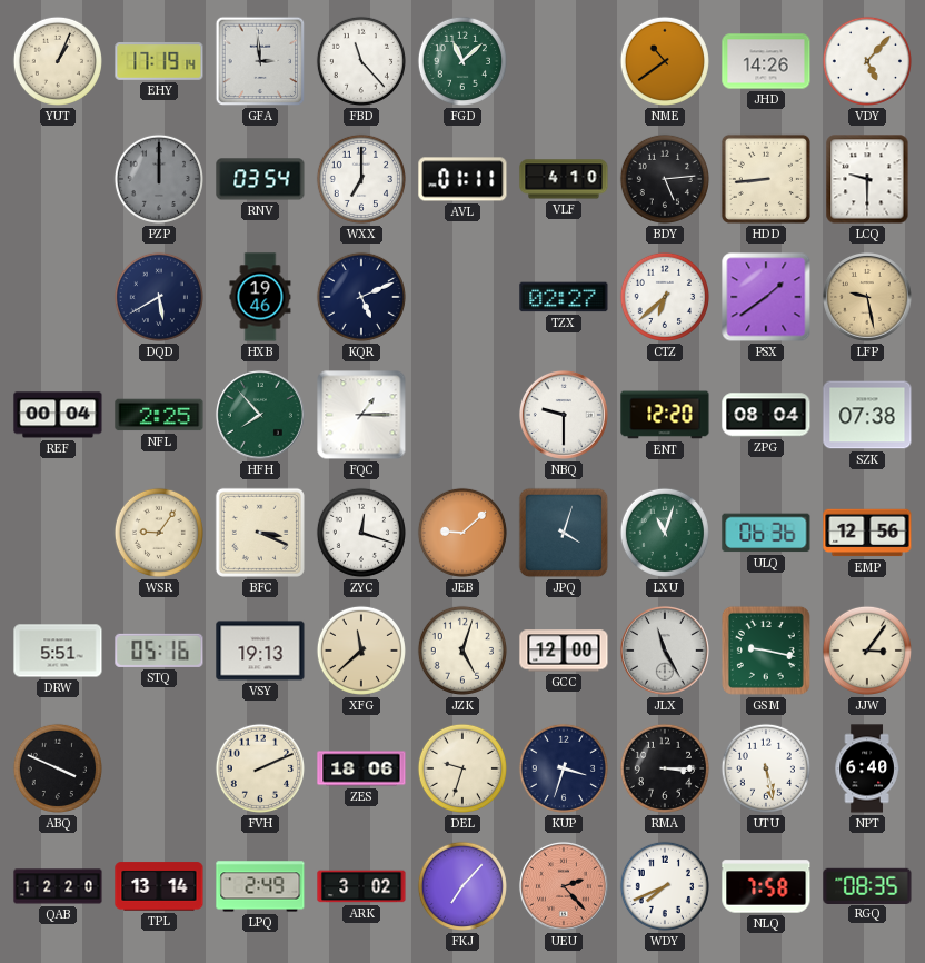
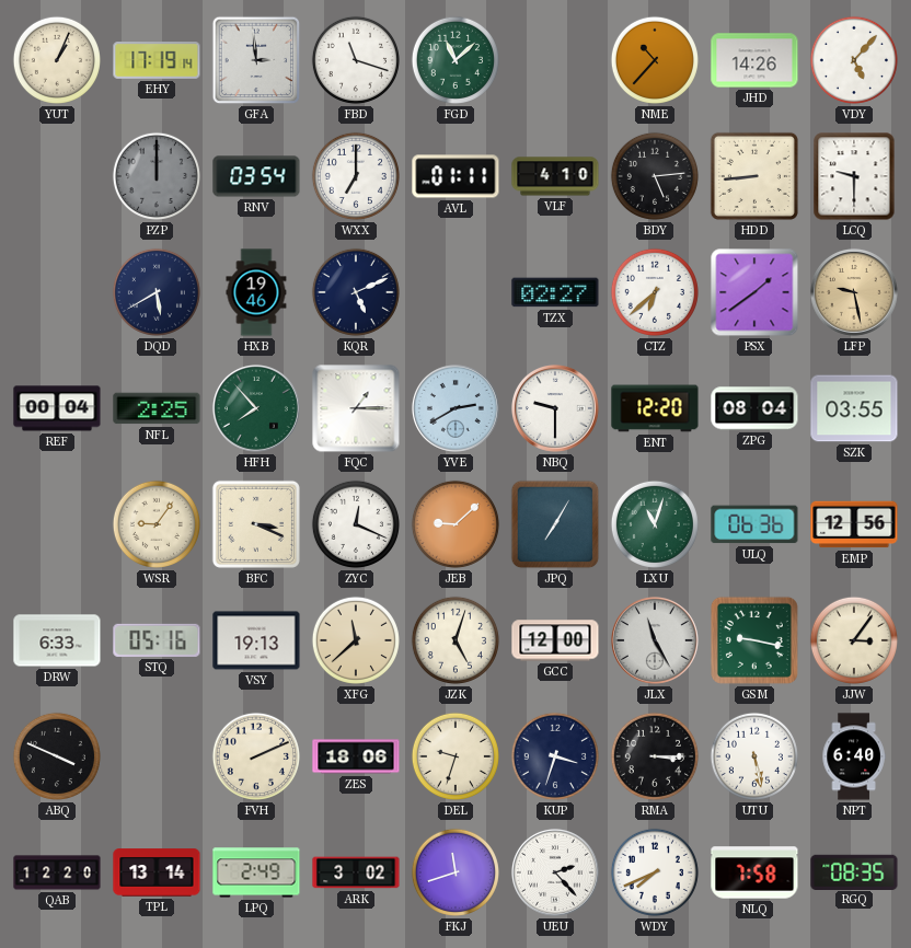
FBD: 11:23 -> 11:18
NME: 10:39 -> 10:37
YVE: none -> 2:40
SZK: 07:38 -> 03:55
ZYC: 12:18 -> 12:19
JPQ: 4:03 -> 7:05
DRW: 5:51 -> 6:33
FKJ: 7:07 -> 11:42
UEU dial: salmon -> white
